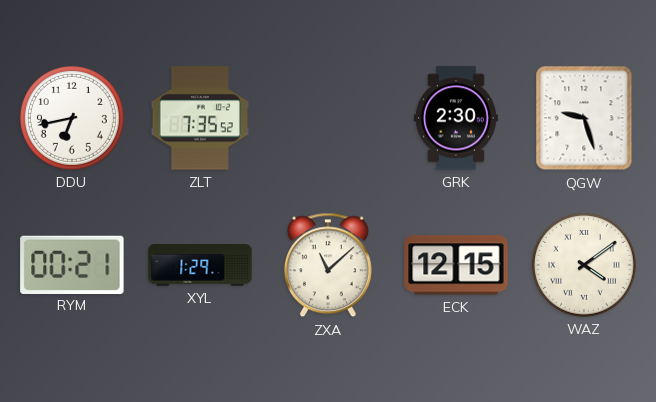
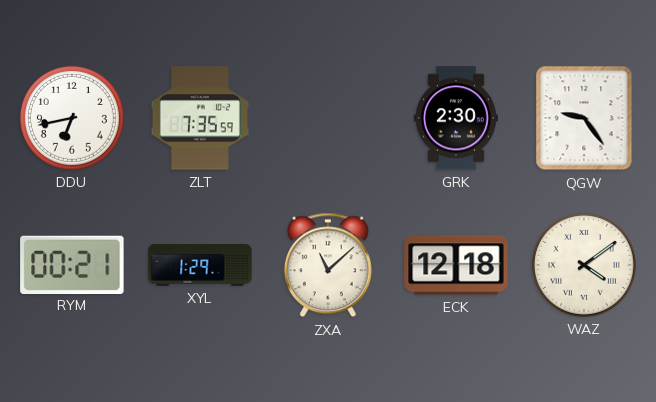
ZLT: 7:35:52 -> 7:35:59
QGW: 9:27 -> 9:24
ECK: 12:15 -> 12:18
